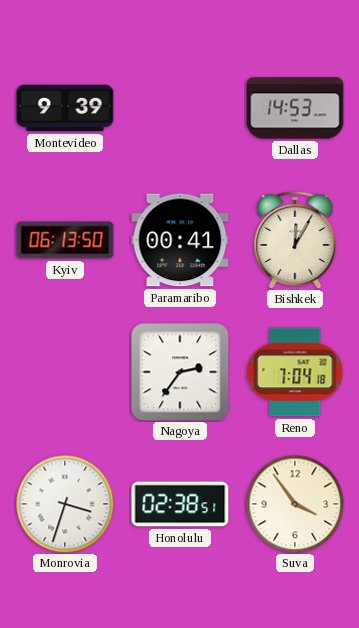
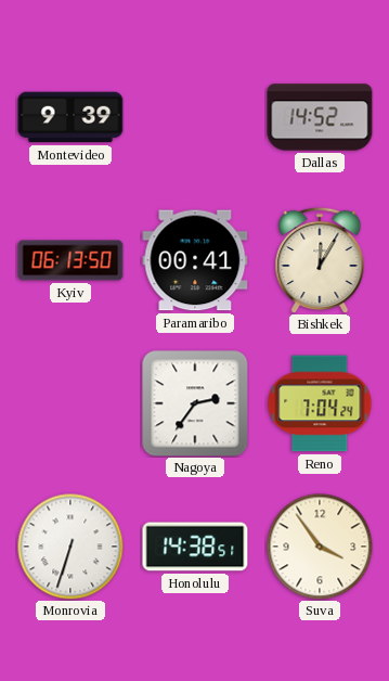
Dallas: 14:53 -> 14:52
Reno: 7:04:18 -> 7:04:24
Monrovia: 3:33 -> 6:33
Honolulu: 02:38 -> 14:38
